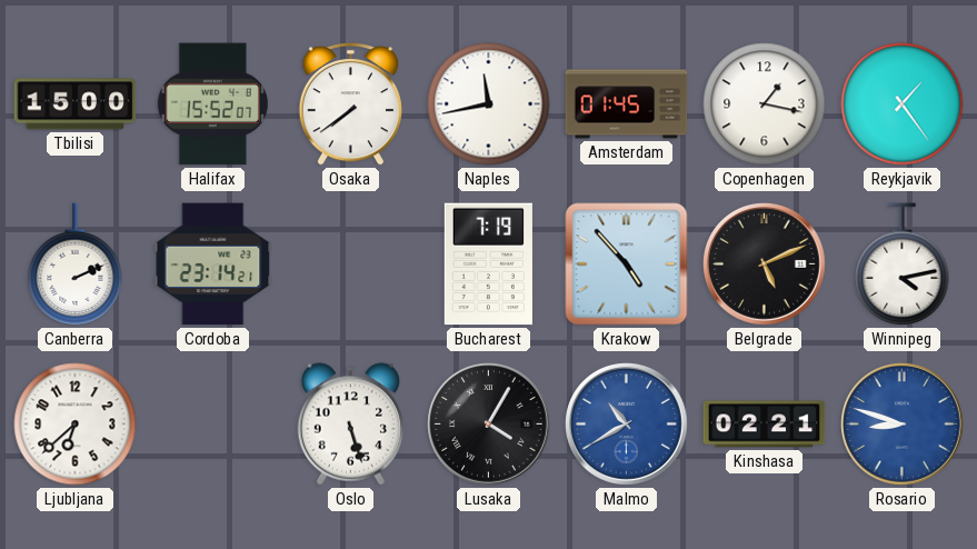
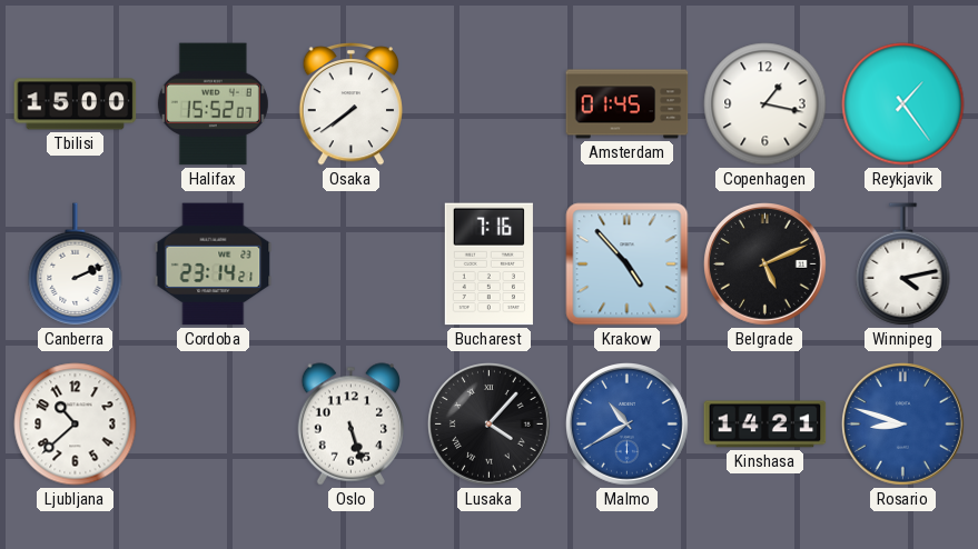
Naples: 11:43 -> none
Bucharest: 7:19 -> 7:16
Ljubljana: 6:38 -> 10:38
Lusaka: 4:05 -> 4:07
Kinshasa: 02:21 -> 14:21
